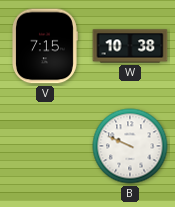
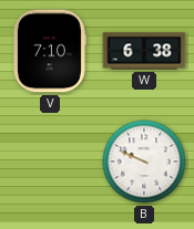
V: 7:15 -> 7:10
W: 10:38 -> 6:38
